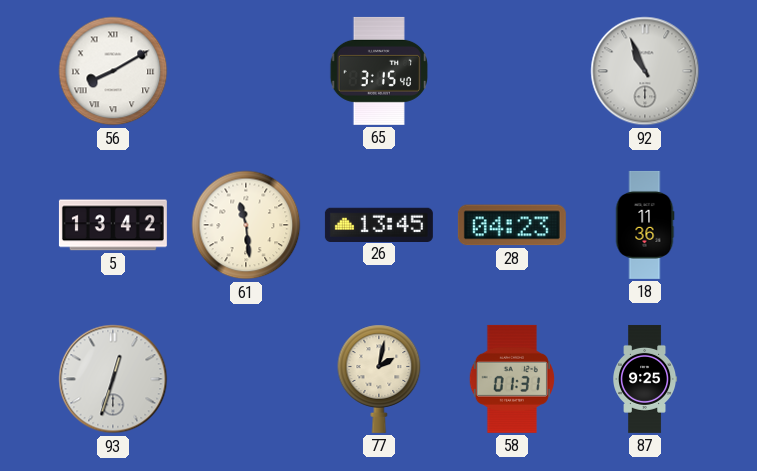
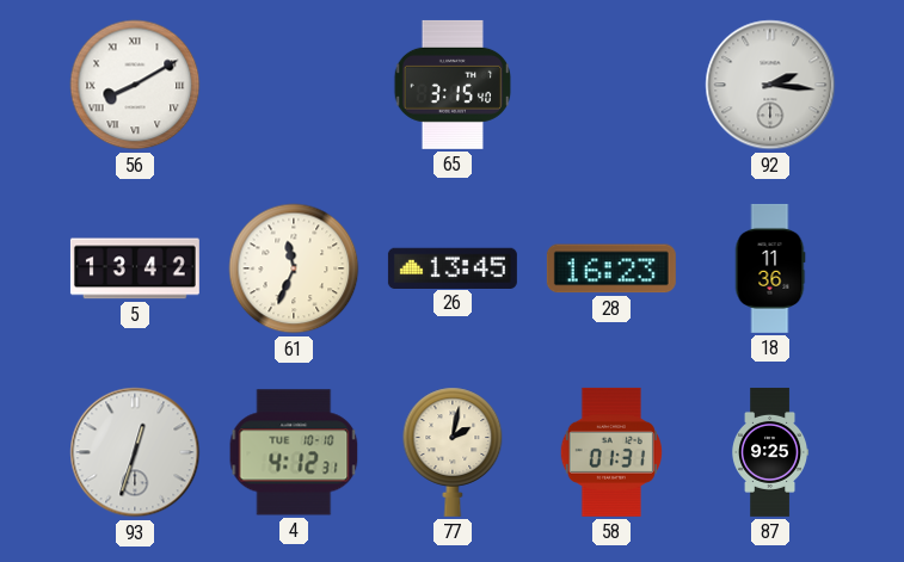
92: 10:56 -> 2:16
61: 11:29 -> 11:34
28: 04:23 -> 16:23
4: none -> 4:12
